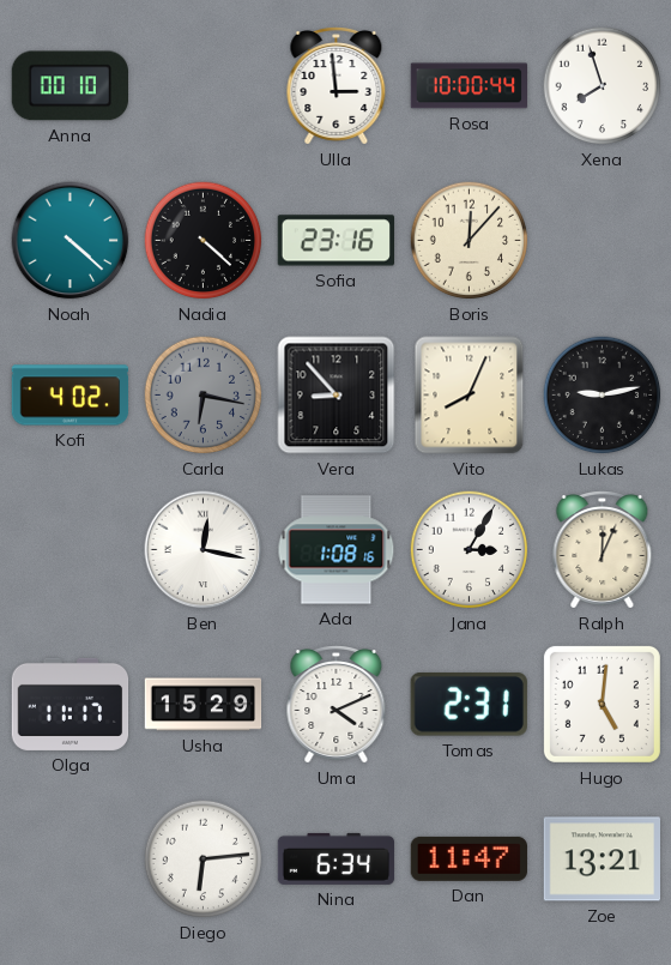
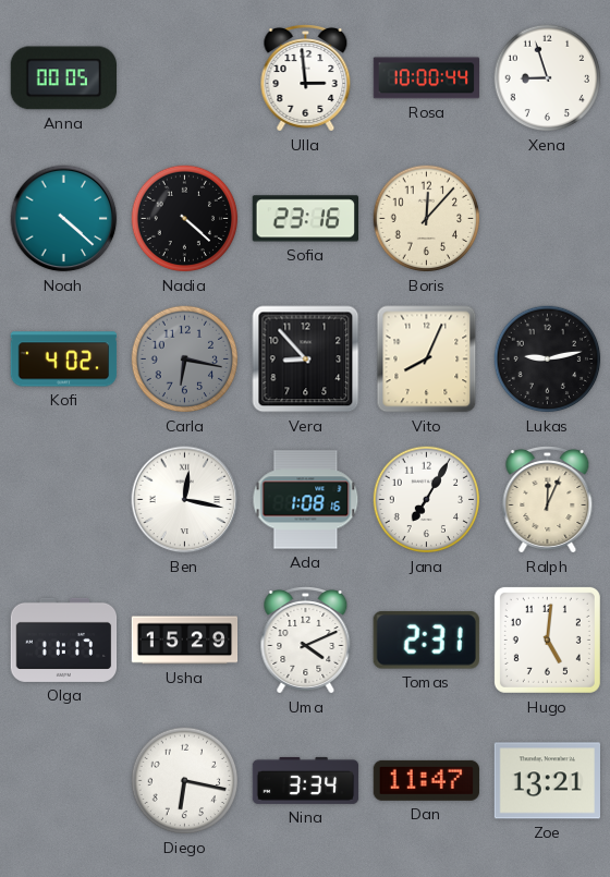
Anna: 00:10 -> 00:05
Xena: 7:57 -> 8:57
Jana: 3:05 -> 7:05
Diego: 6:14 -> 6:17
Nina: 6:34 -> 3:34
